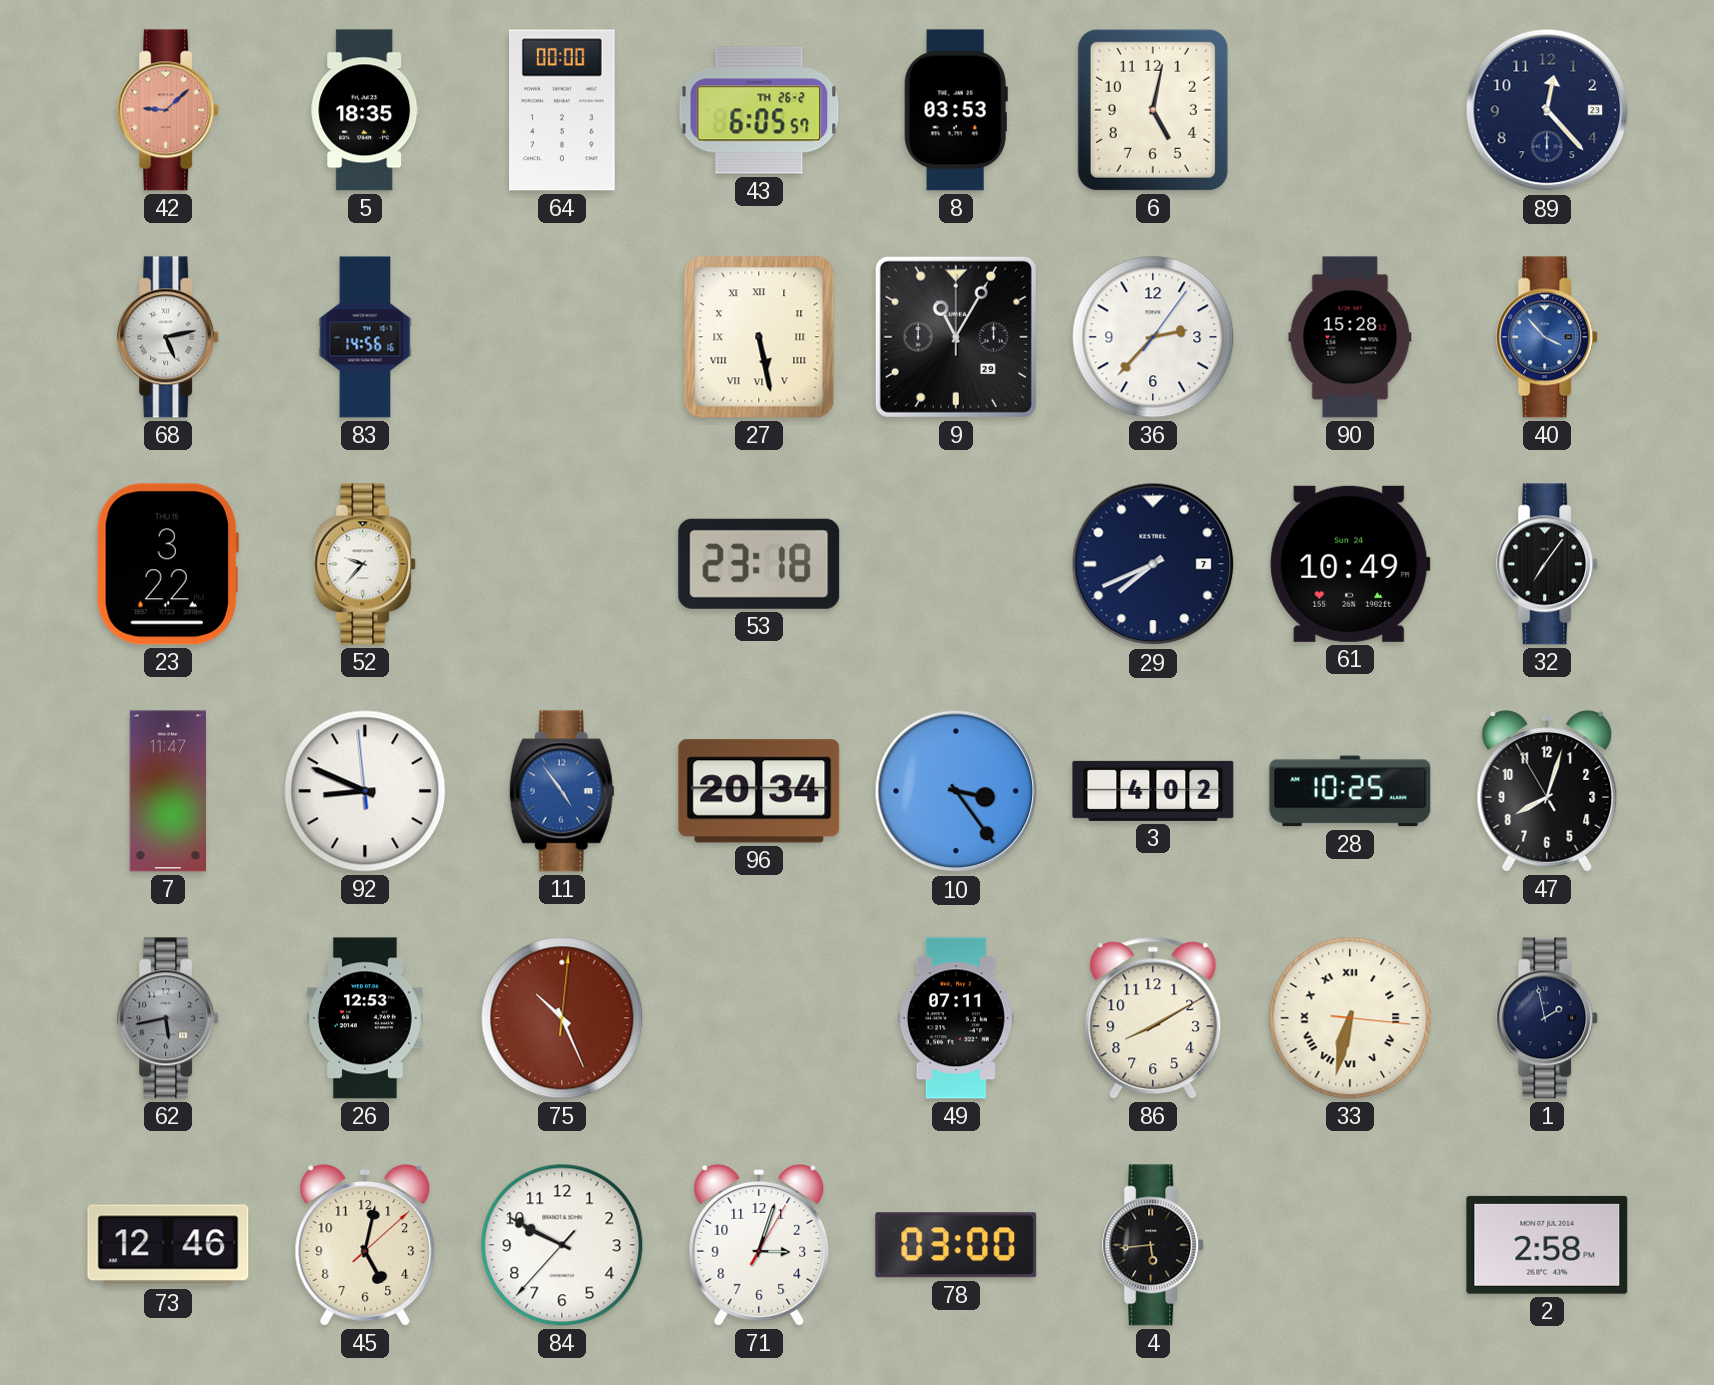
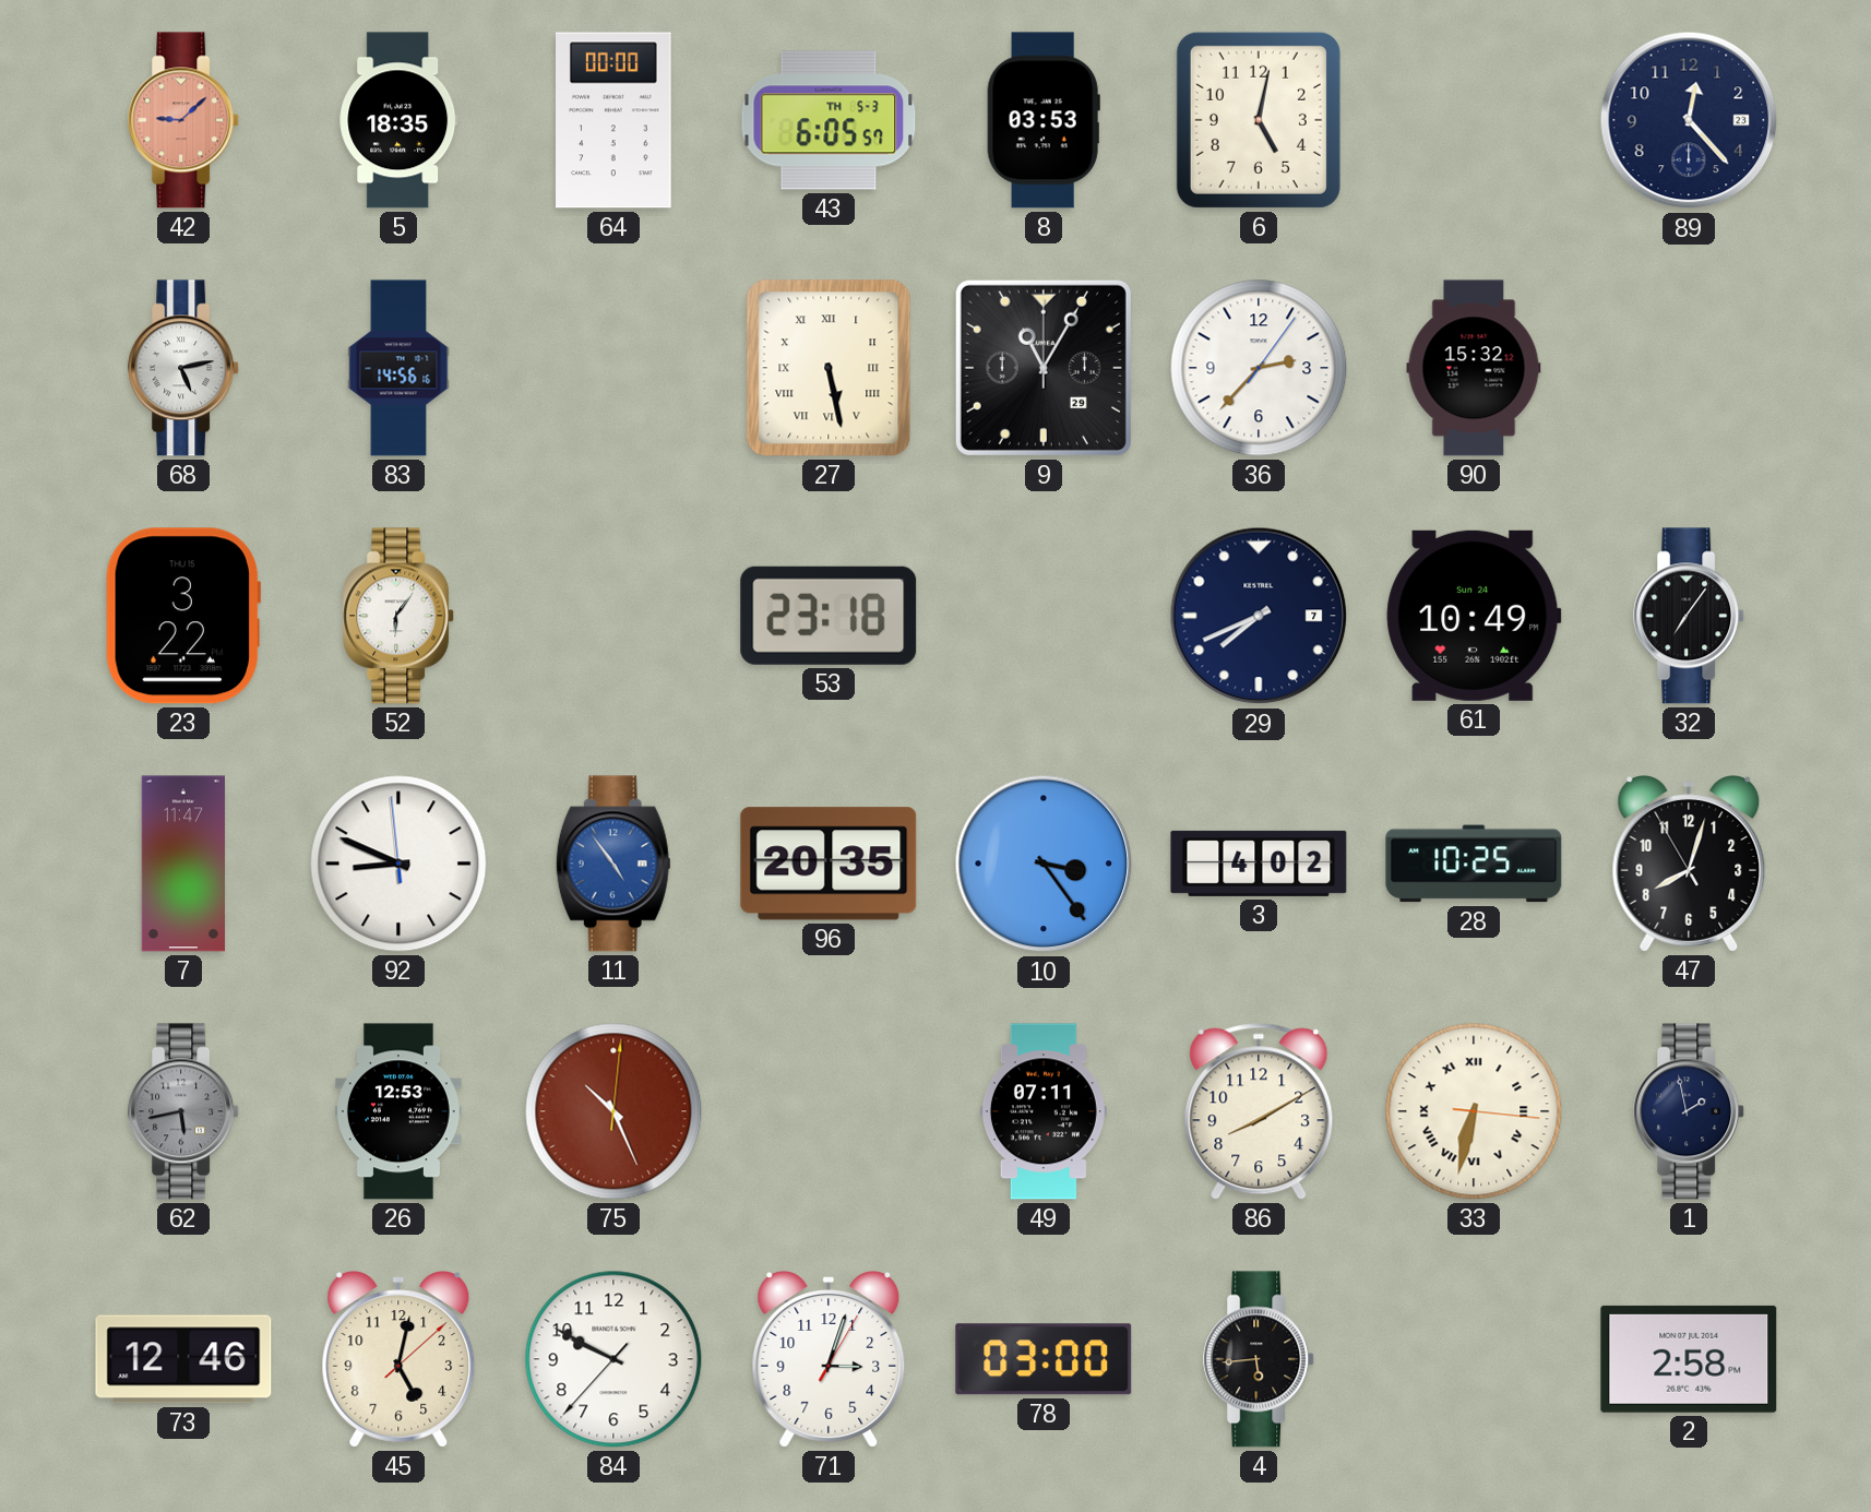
43 date: TH 26-2 -> TH 5-3
90: 15:28 -> 15:32
40: 3:53 -> none
52: 9:37 -> 6:06
96: 20:34 -> 20:35
